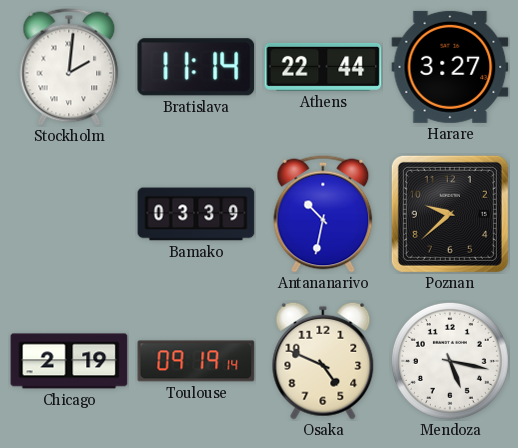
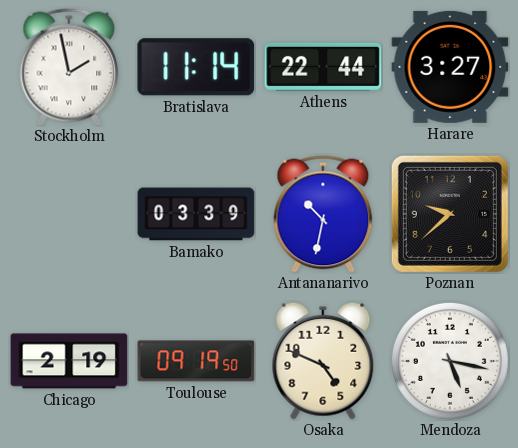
Stockholm: 2:01 -> 1:58
Toulouse: 09:19:14 -> 09:19:50
